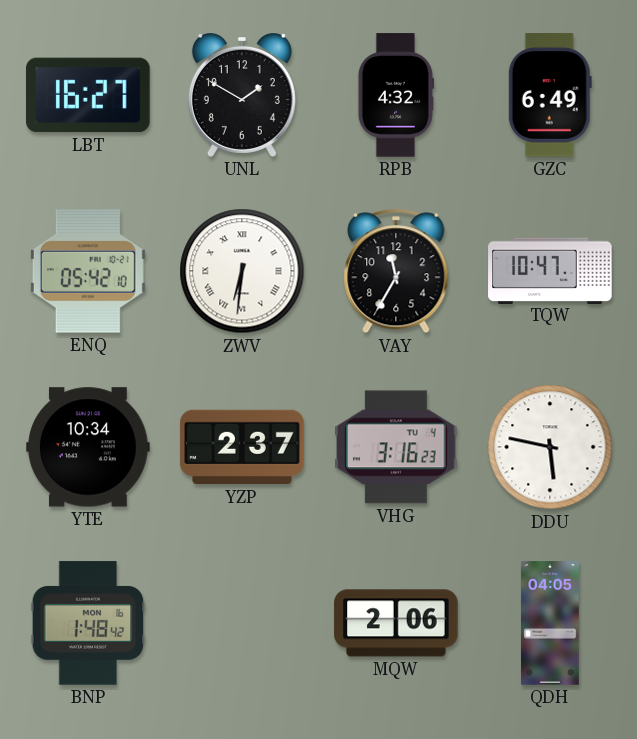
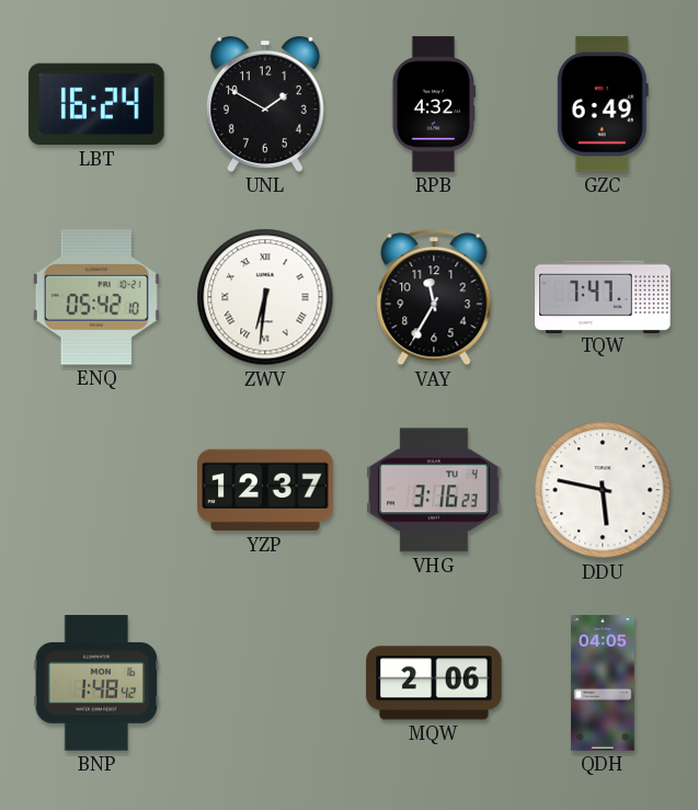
LBT: 16:27 -> 16:24
TQW: 10:47 -> 7:47
YTE: 10:34 -> none
YZP: 2:37 -> 12:37
